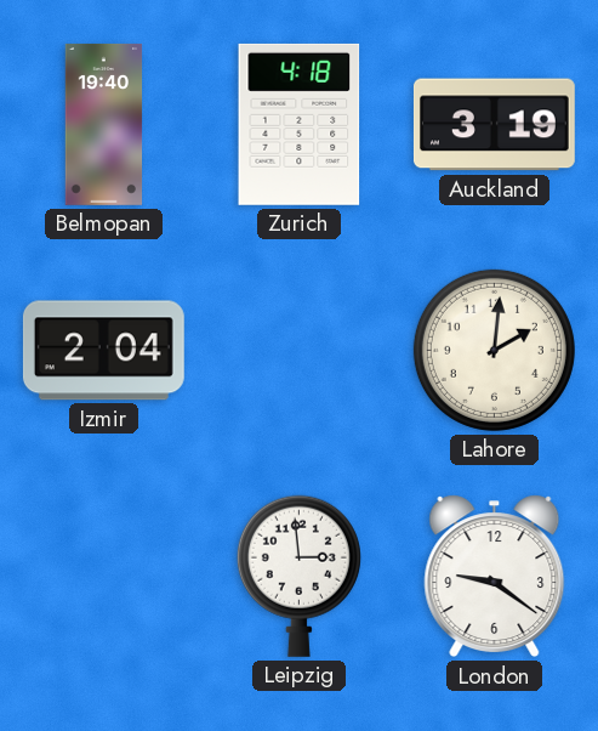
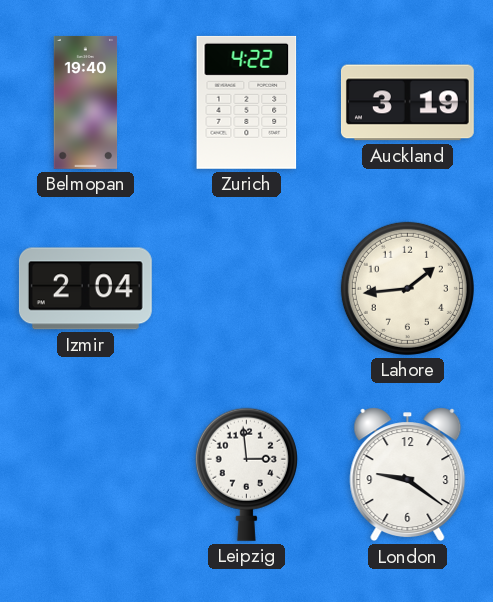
Zurich: 4:18 -> 4:22
Lahore: 2:01 -> 1:44
